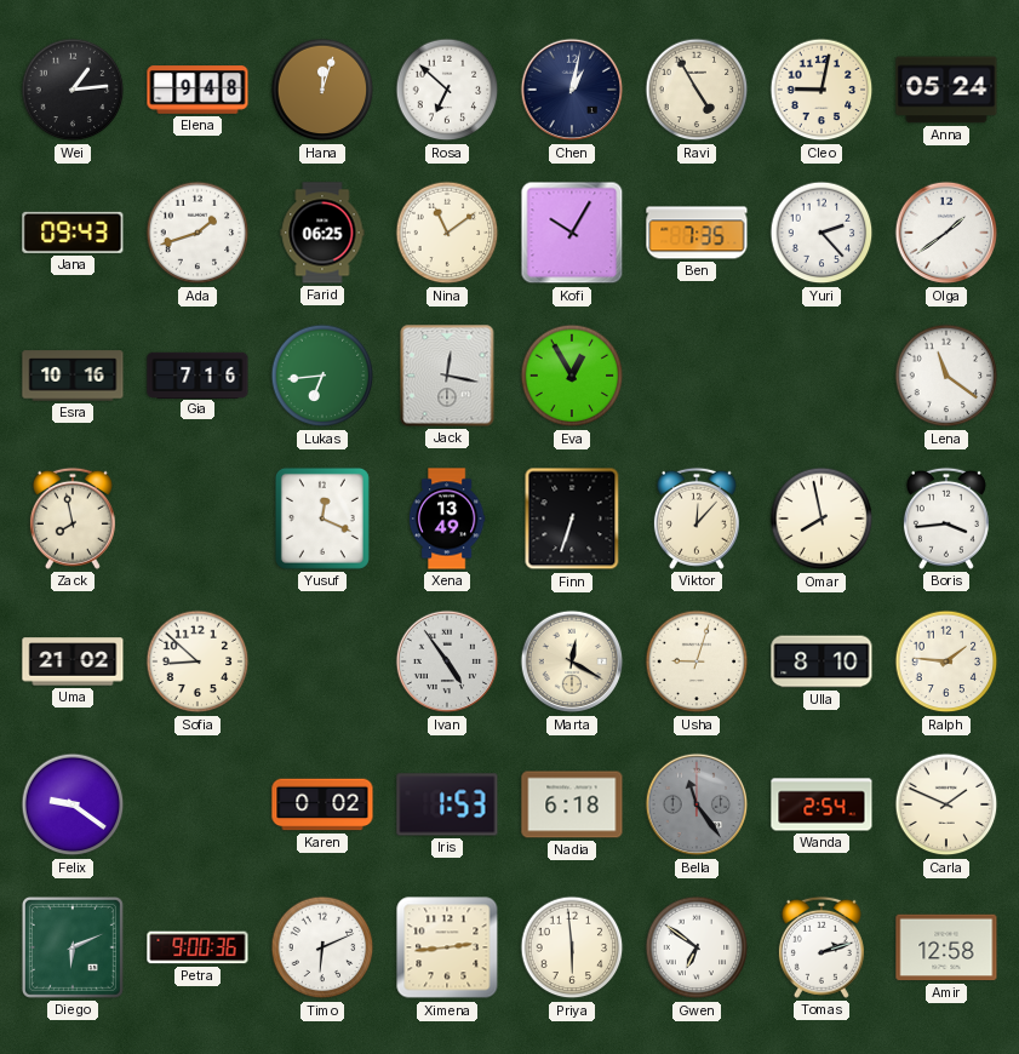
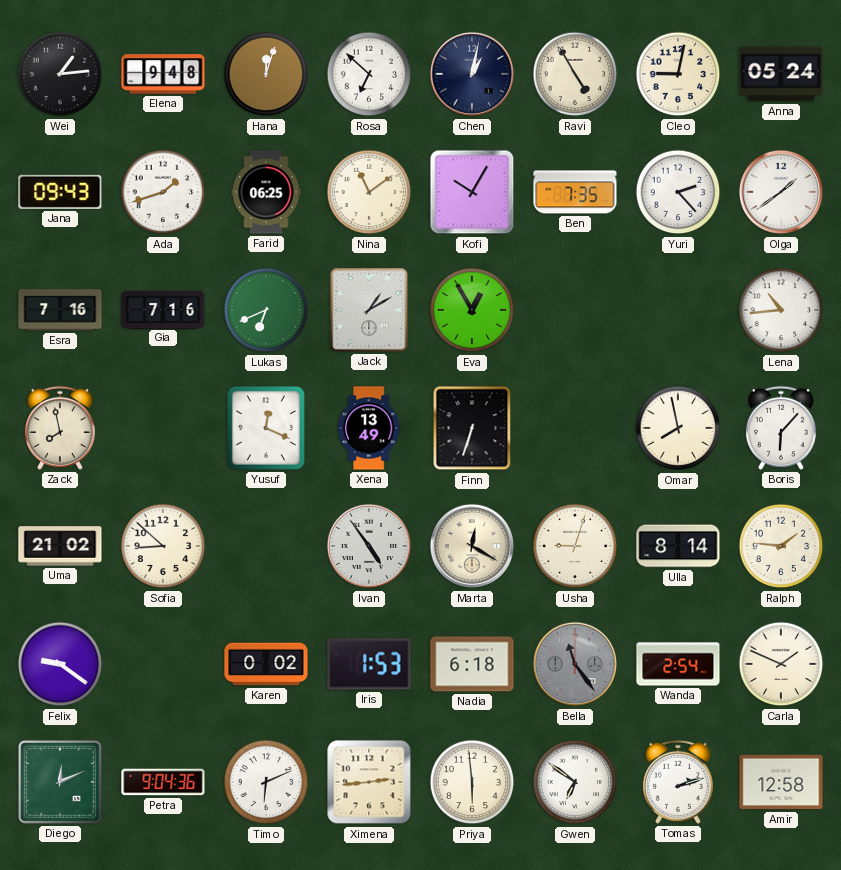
Esra: 10:16 -> 7:16
Lukas: 6:44 -> 6:41
Jack: 12:17 -> 1:10
Lena: 11:21 -> 10:44
Viktor: 12:07 -> none
Boris: 3:44 -> 6:07
Ulla: 8:10 -> 8:14
Diego: 6:11 -> 12:11
Petra: 9:00 -> 9:04
